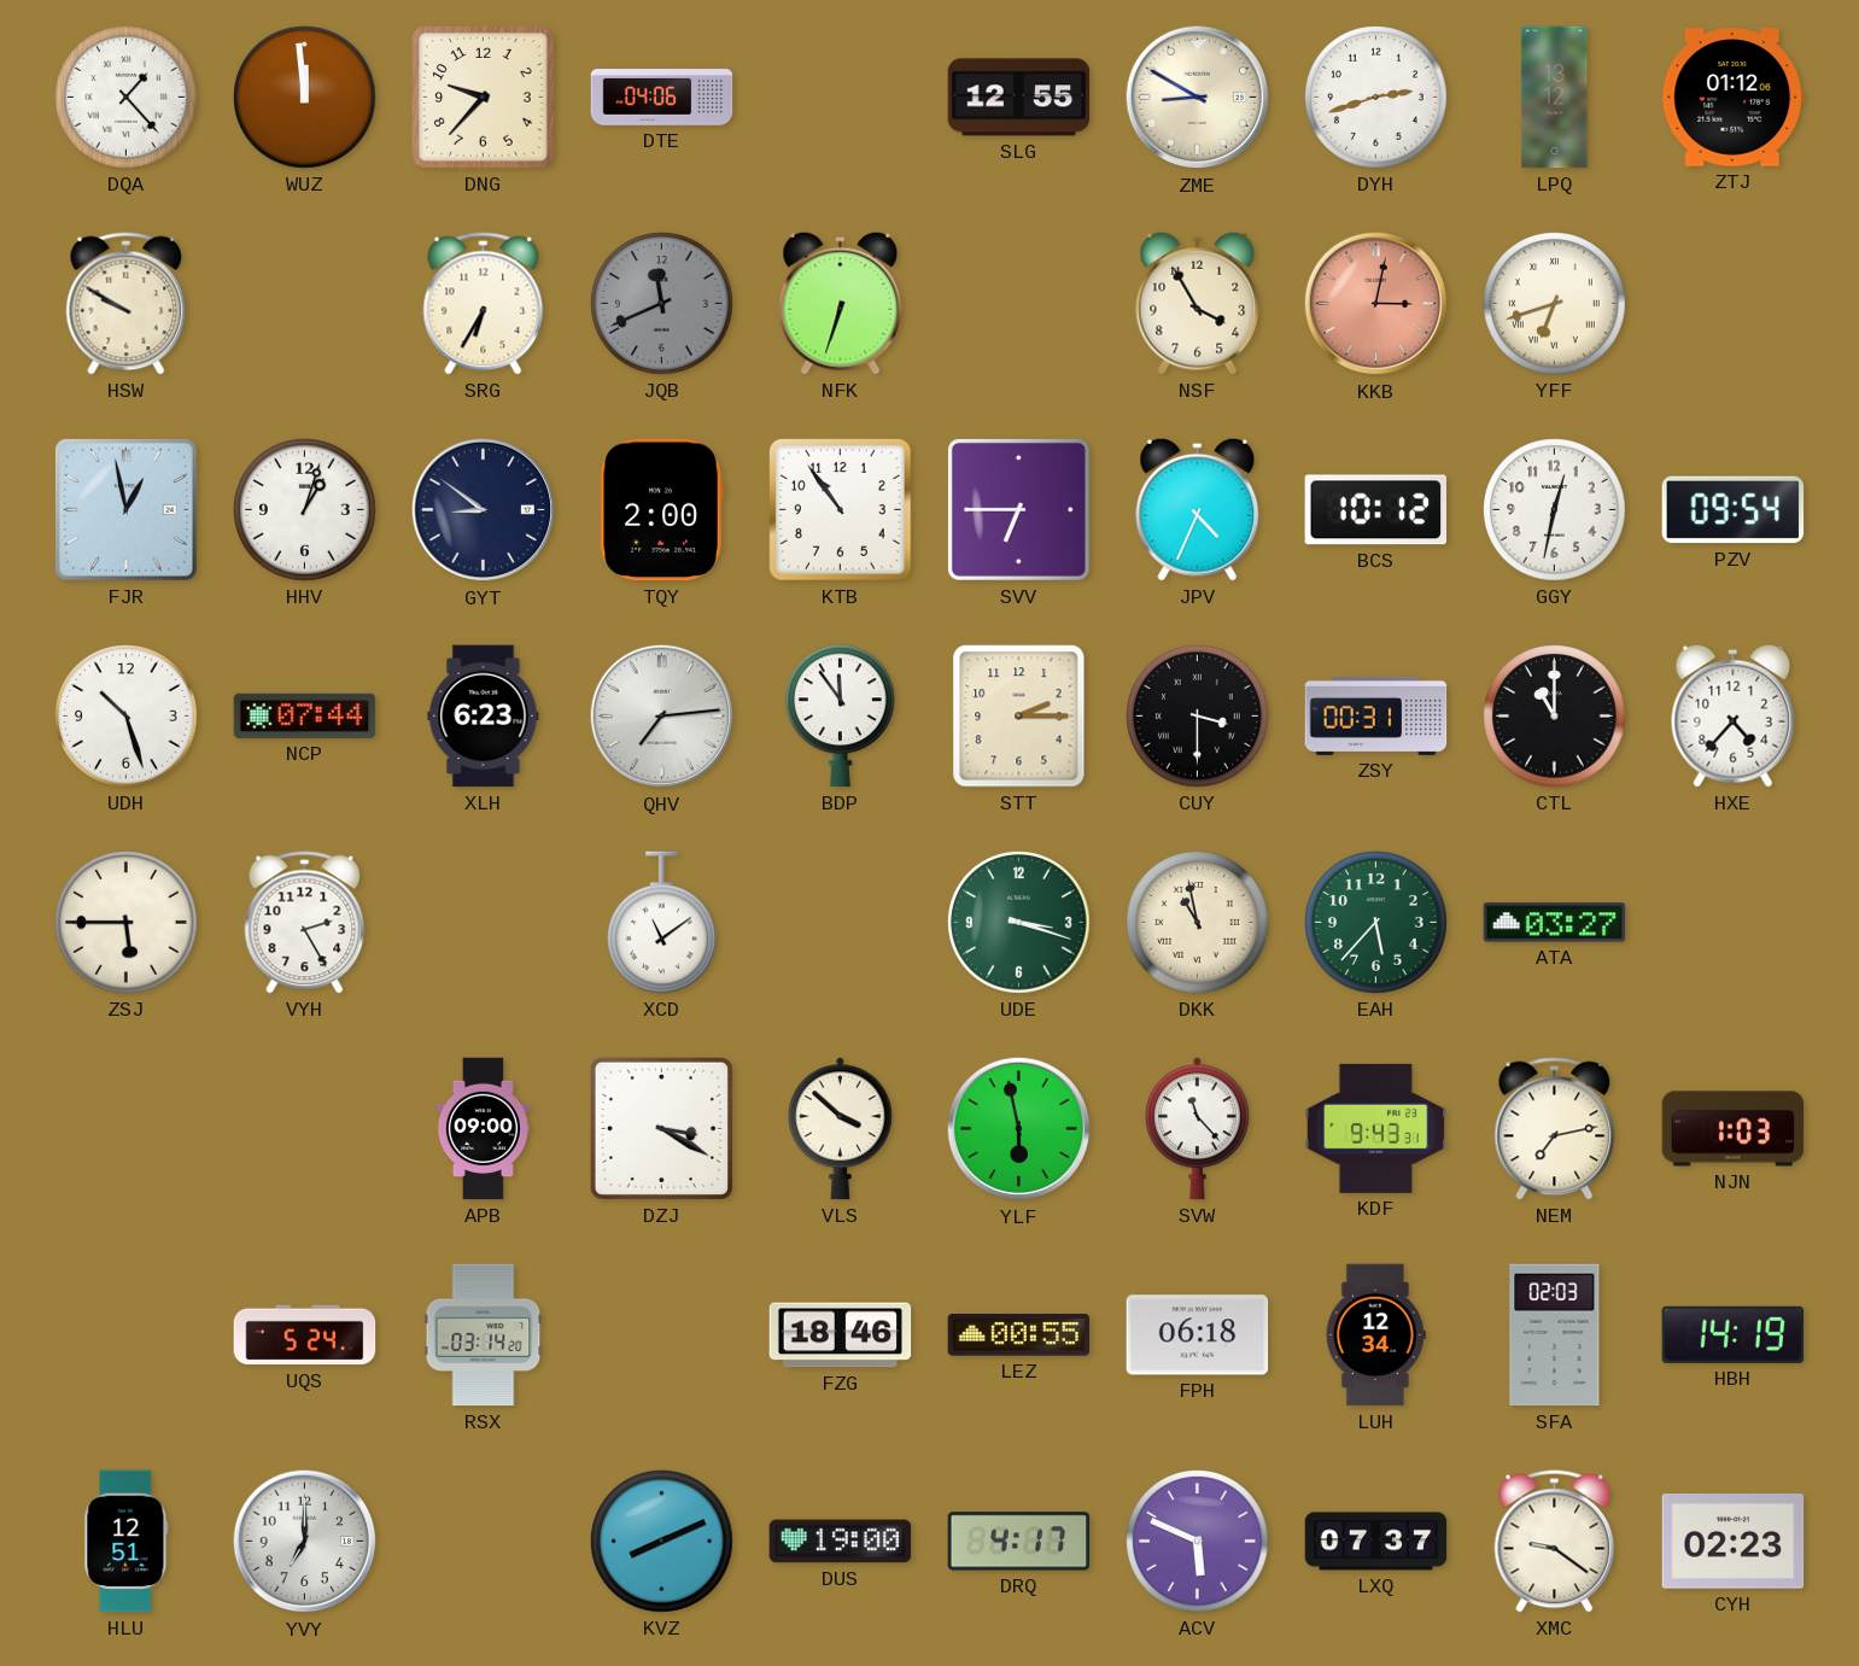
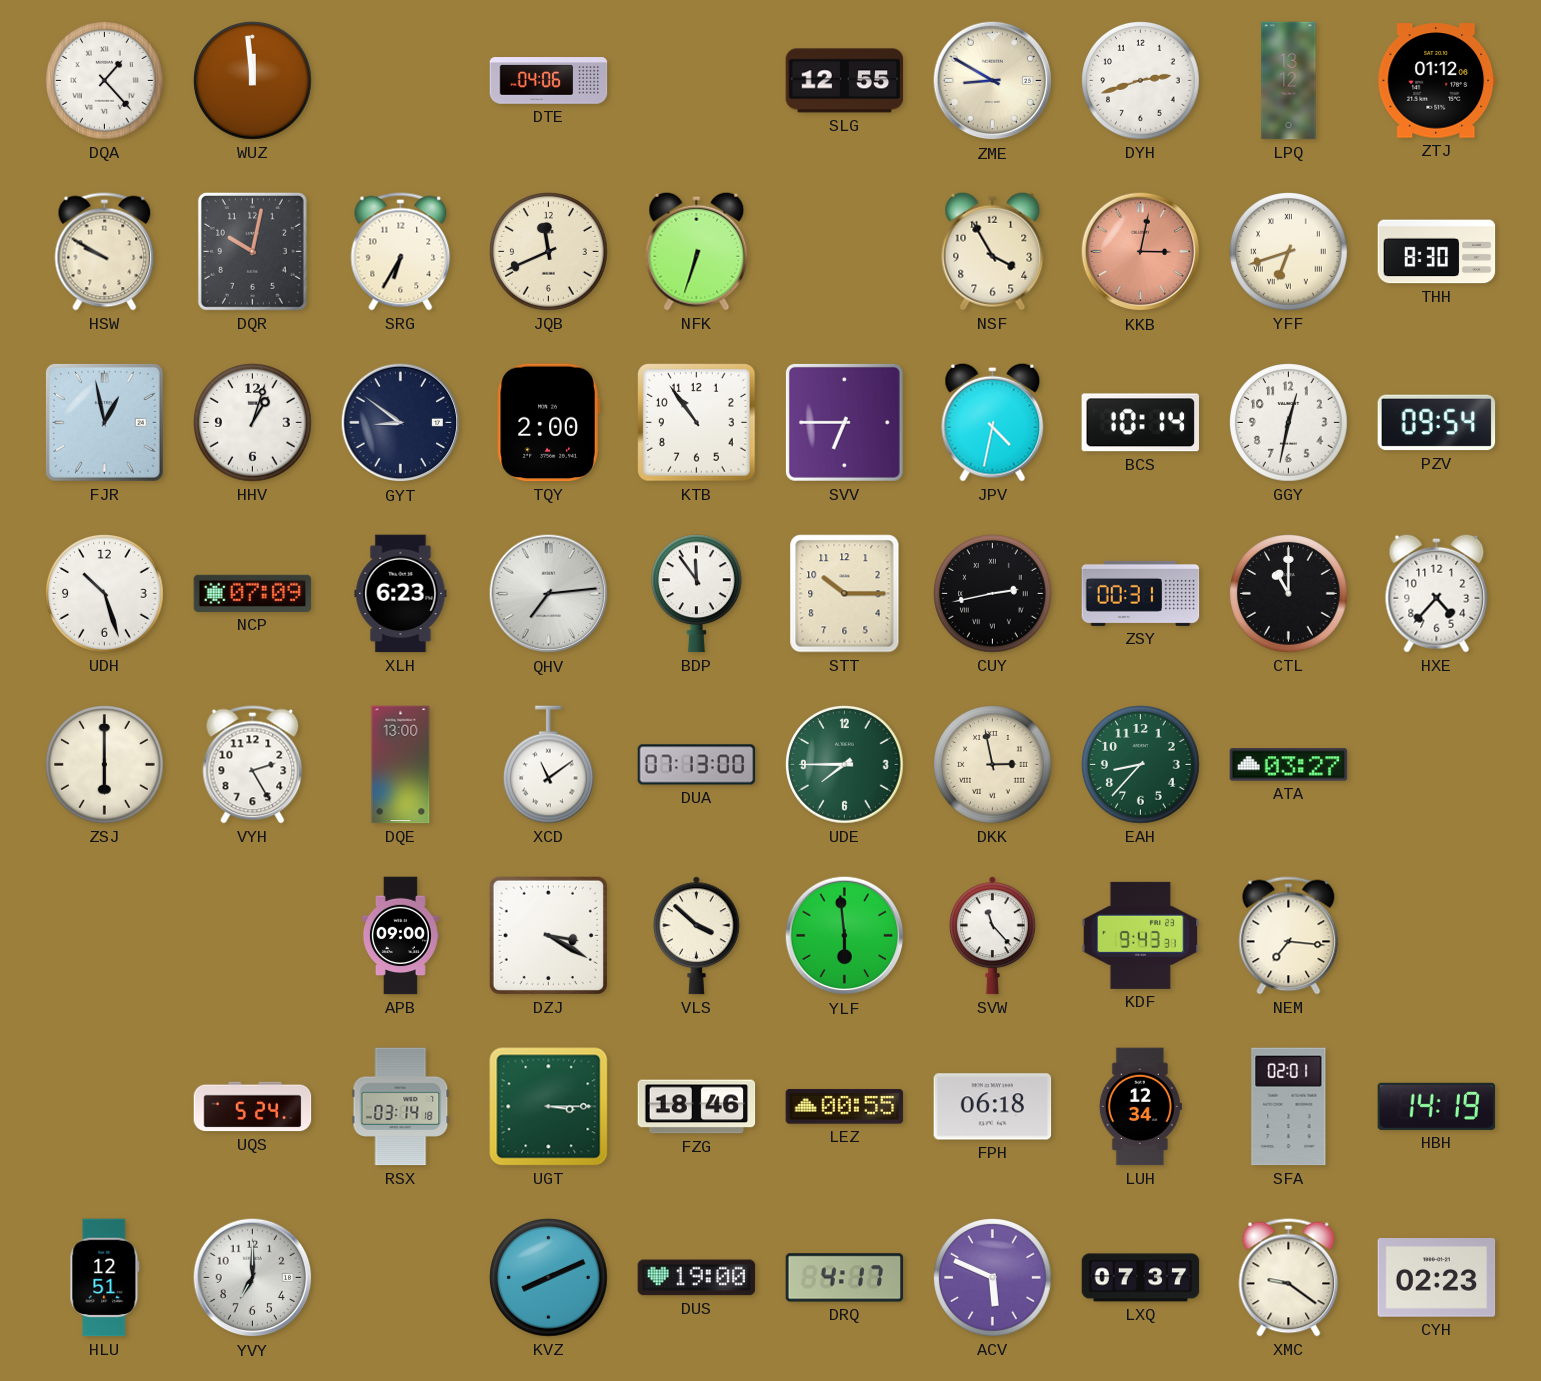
DNG: 9:37 -> none
DQR: none -> 10:02
JQB dial: grey -> cream
THH: none -> 8:30
JPV: 4:34 -> 4:32
BCS: 10:12 -> 10:14
NCP: 07:44 -> 07:09
STT: 2:15 -> 10:15
CUY: 3:30 -> 2:43
ZSJ: 5:45 -> 6:00
DQE: none -> 13:00
DUA: none -> 07:13
UDE: 3:18 -> 7:45
DKK: 10:58 -> 2:58
EAH: 5:37 -> 8:37
YLF: 5:58 -> 5:59
NEM: 7:13 -> 7:16
NJN: 1:03 -> none
RSX: 03:14:20 -> 03:14:18
UGT: none -> 3:15
SFA: 02:03 -> 02:01
